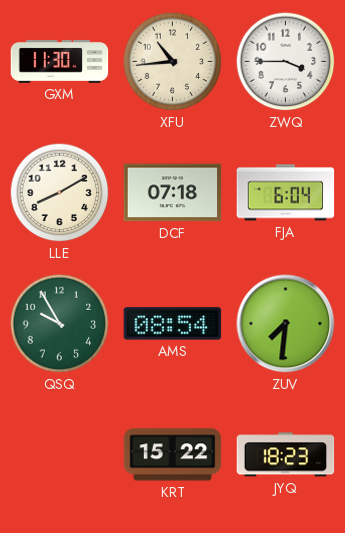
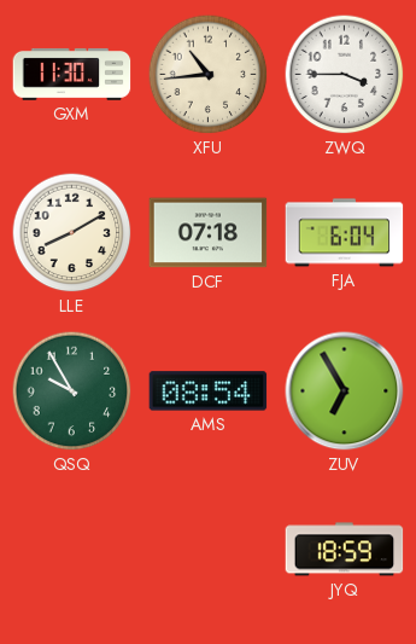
ZUV: 7:31 -> 6:55
KRT: 15:22 -> none
JYQ: 18:23 -> 18:59
